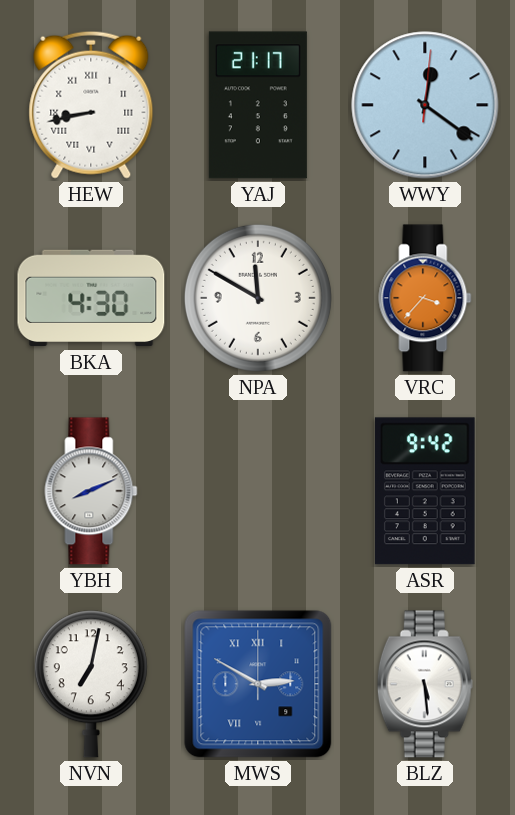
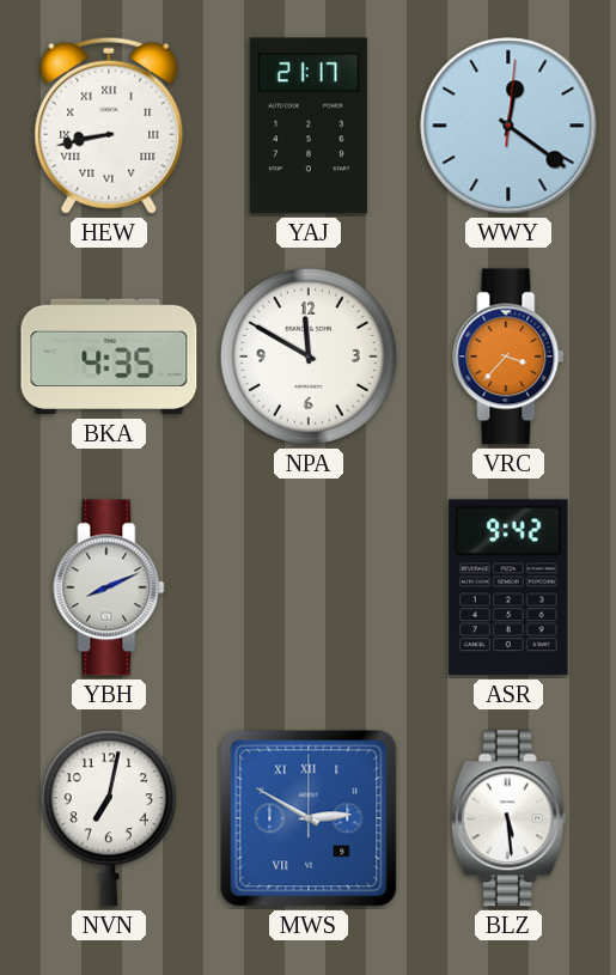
BKA: 4:30 -> 4:35
